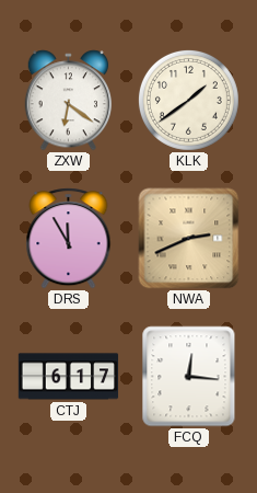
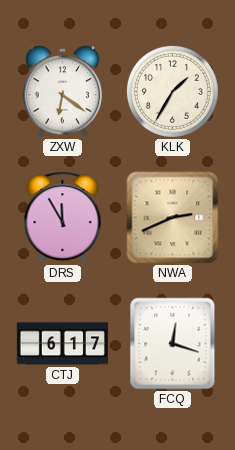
KLK: 1:39 -> 1:35
FCQ: 12:16 -> 12:18
